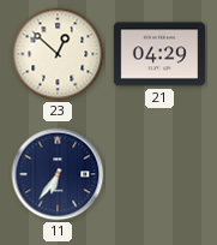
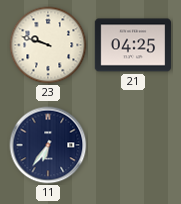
23: 12:52 -> 9:48
21: 04:29 -> 04:25
